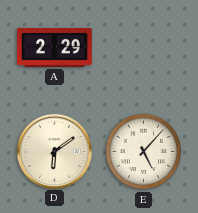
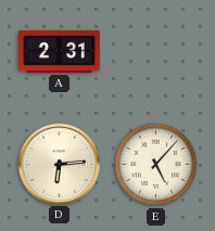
A: 2:29 -> 2:31
D: 6:09 -> 6:14
